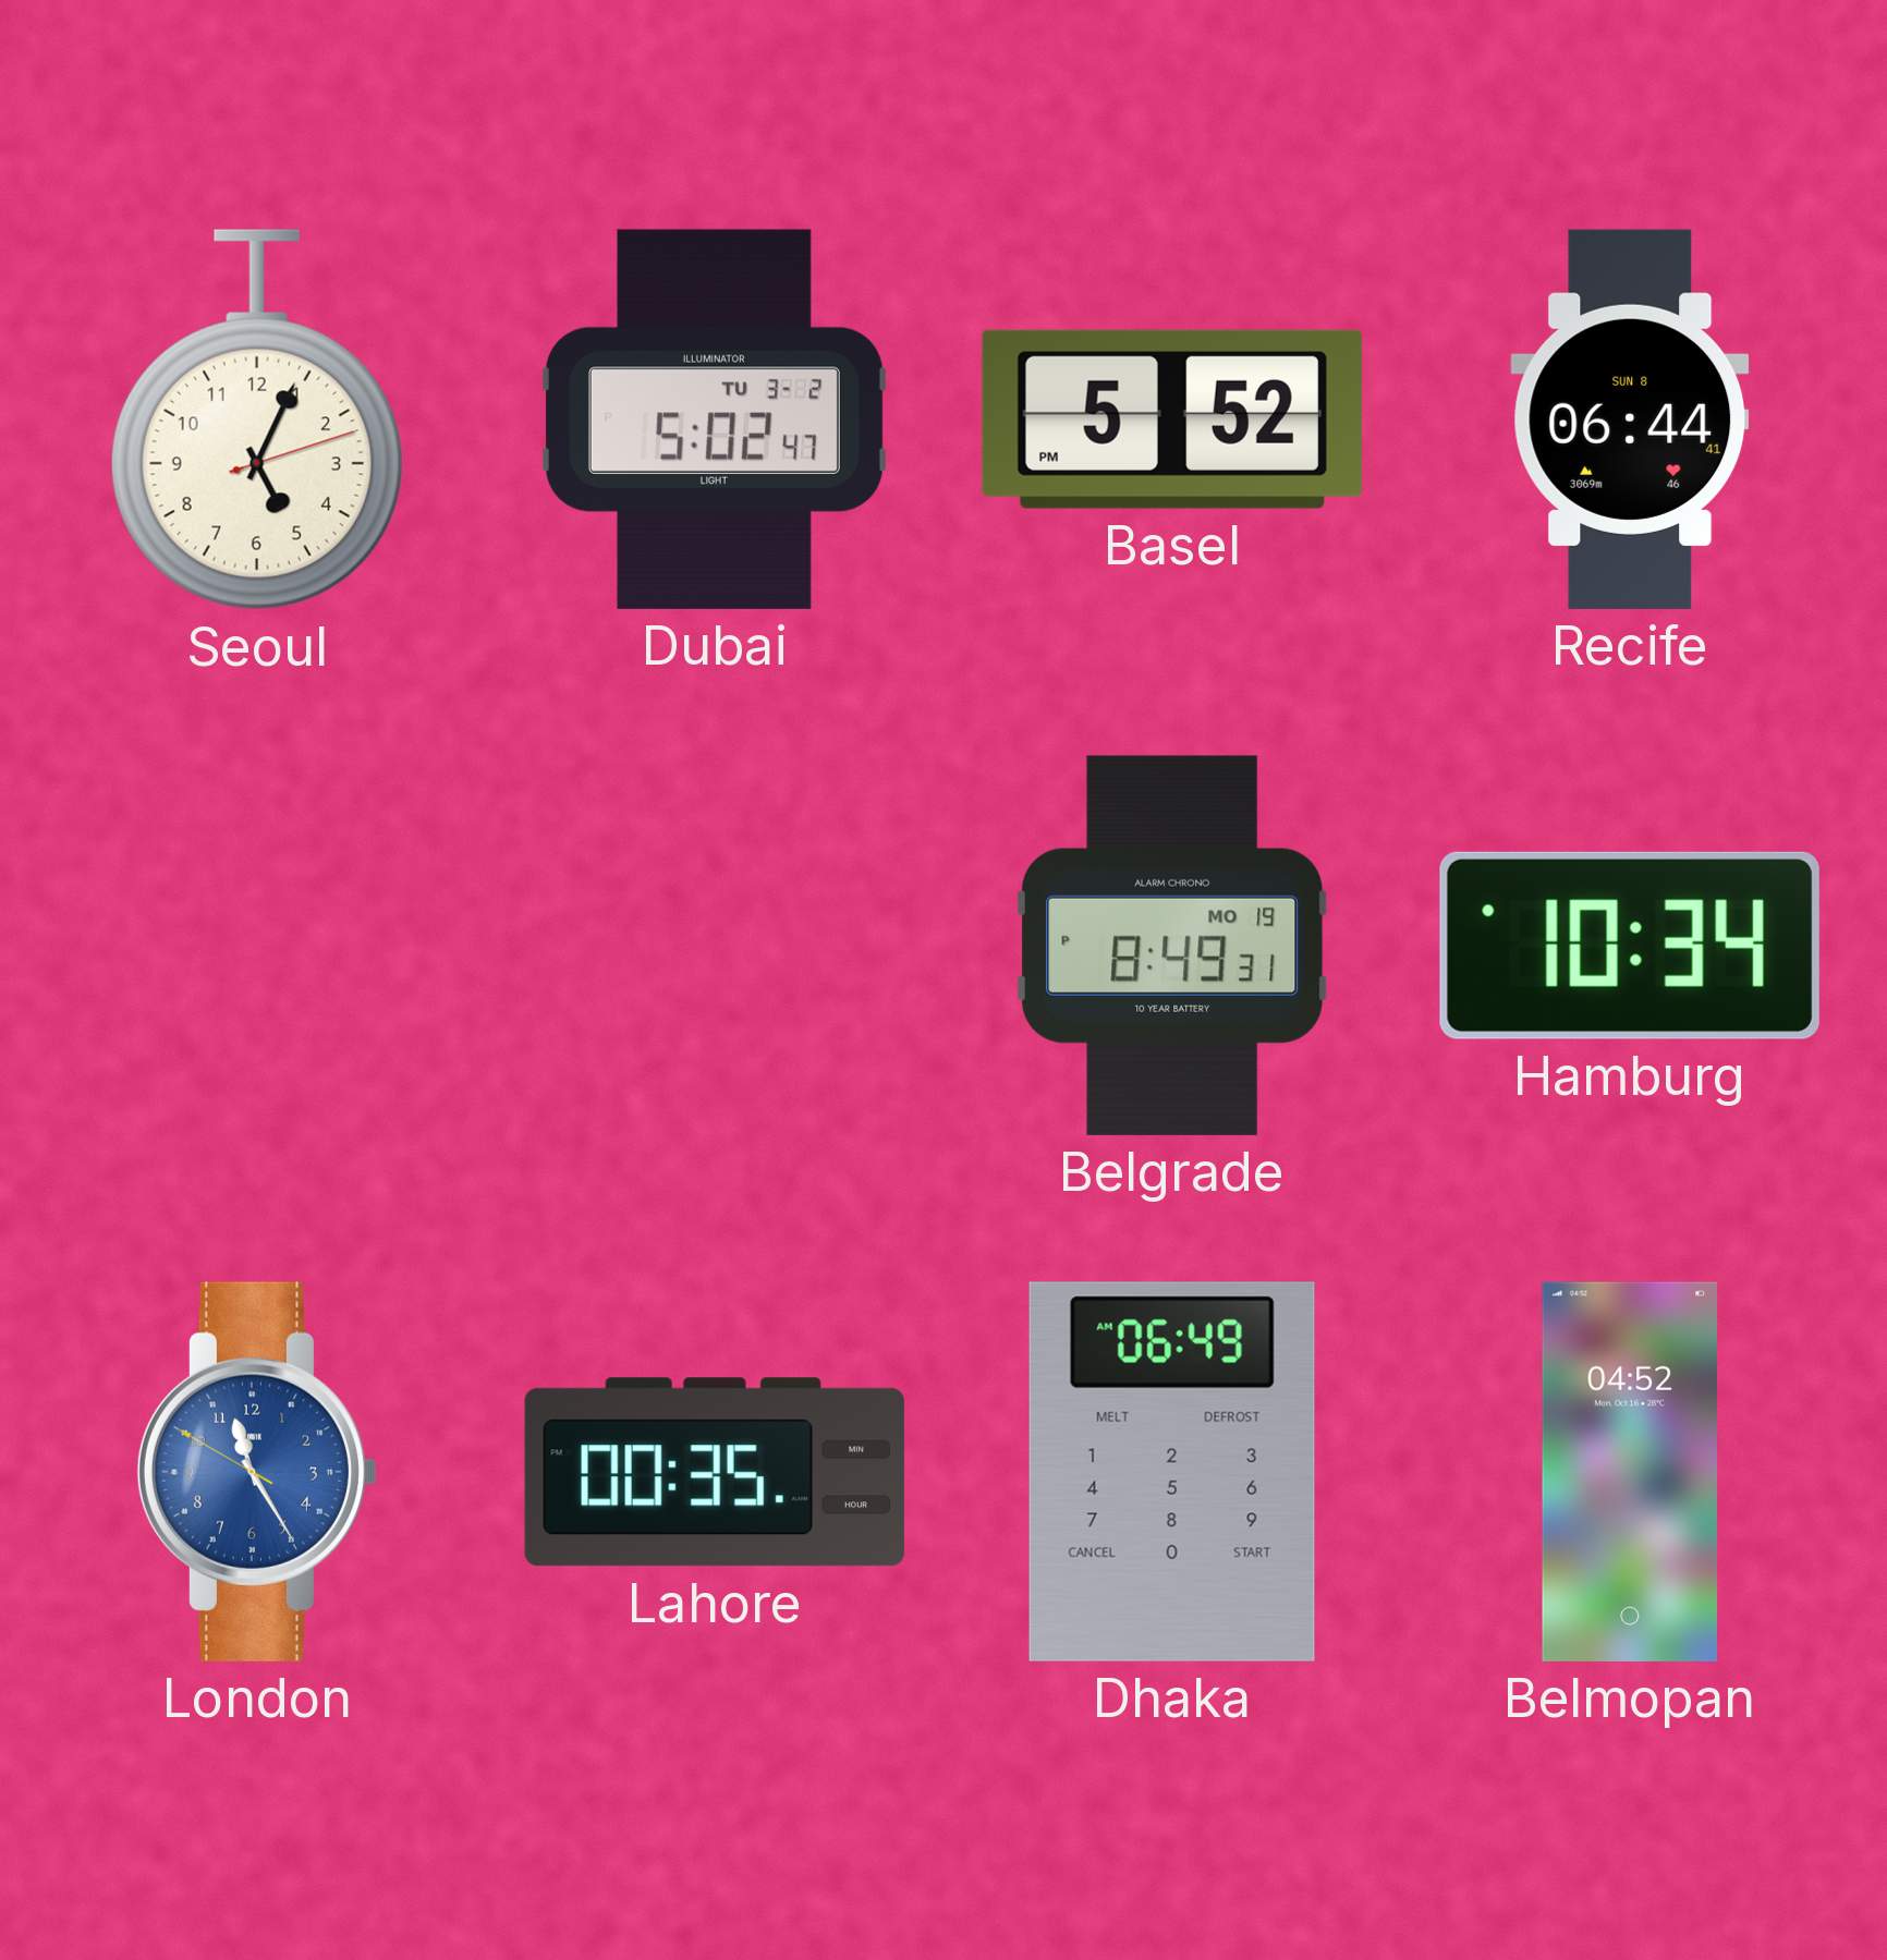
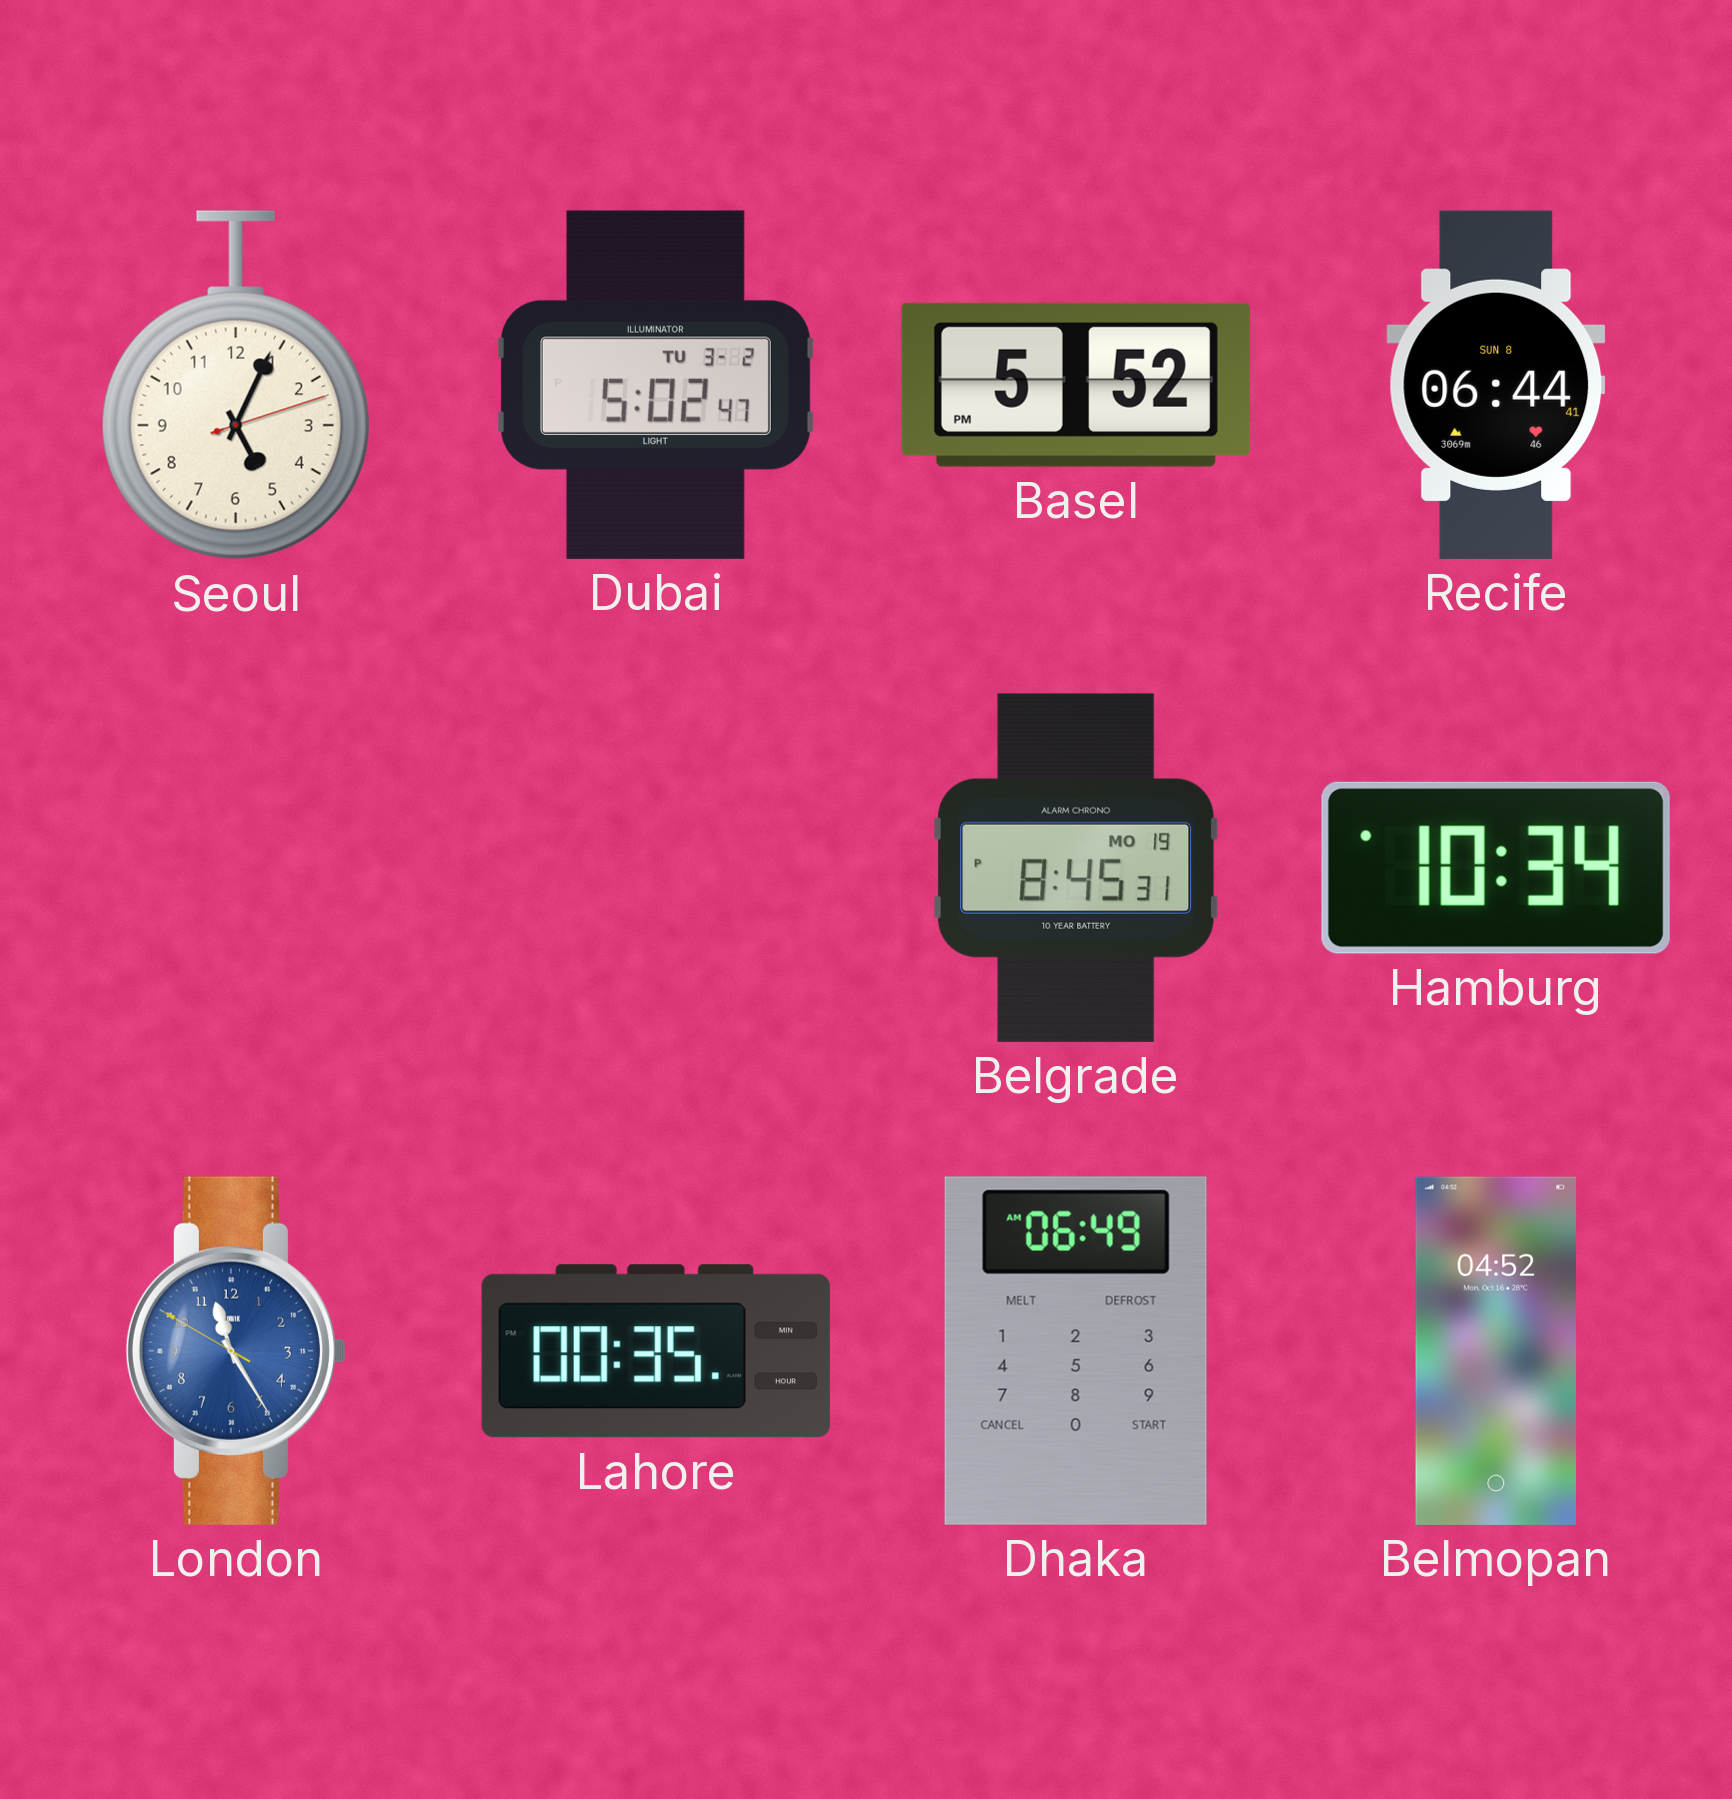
Belgrade: 8:49 -> 8:45
